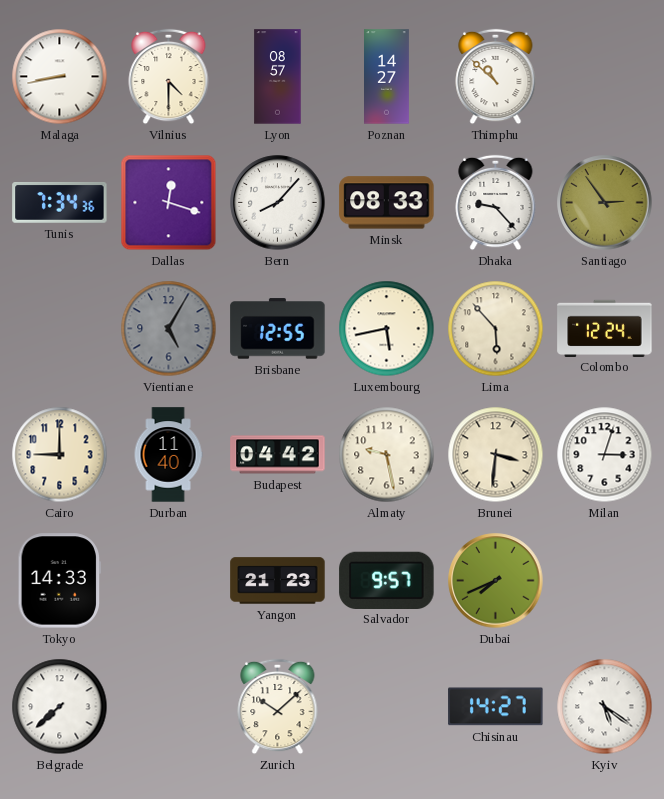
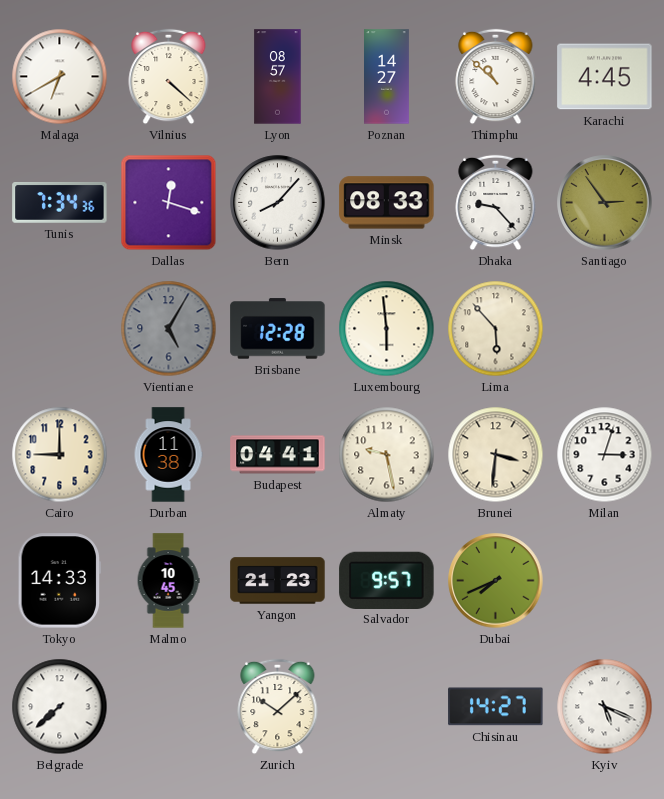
Malaga: 8:43 -> 6:40
Vilnius: 4:30 -> 4:22
Karachi: none -> 4:45
Brisbane: 12:55 -> 12:28
Luxembourg: 5:43 -> 5:59
Colombo: 12:24 -> none
Durban: 11:40 -> 11:38
Budapest: 04:42 -> 04:41
Malmo: none -> 10:45
Kyiv: 5:21 -> 5:19
